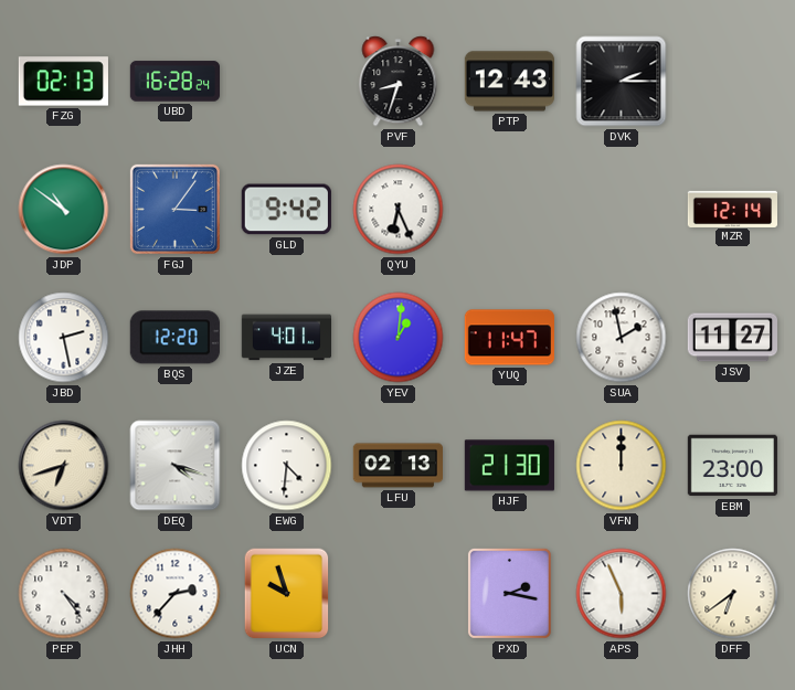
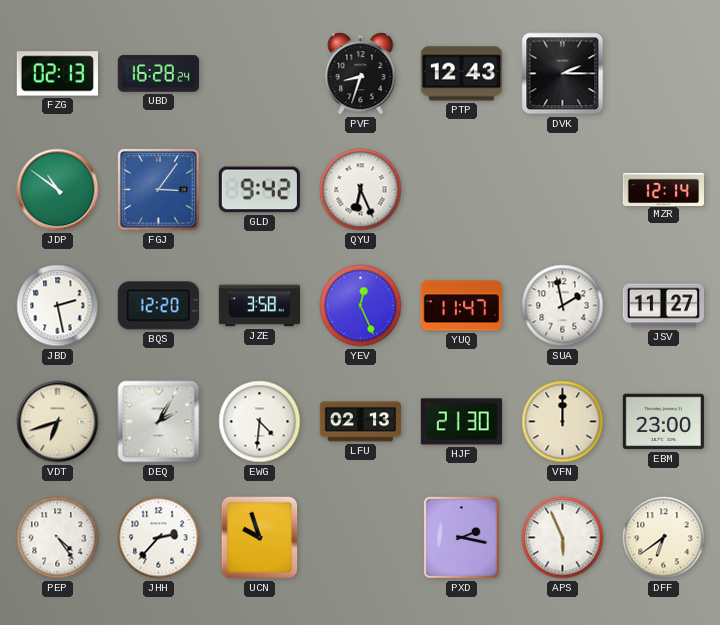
JZE: 4:01 -> 3:58
YEV: 1:01 -> 12:26
DEQ: 4:18 -> 2:05
